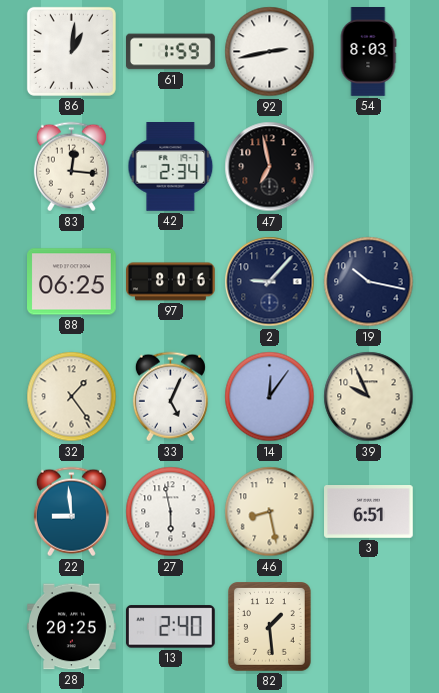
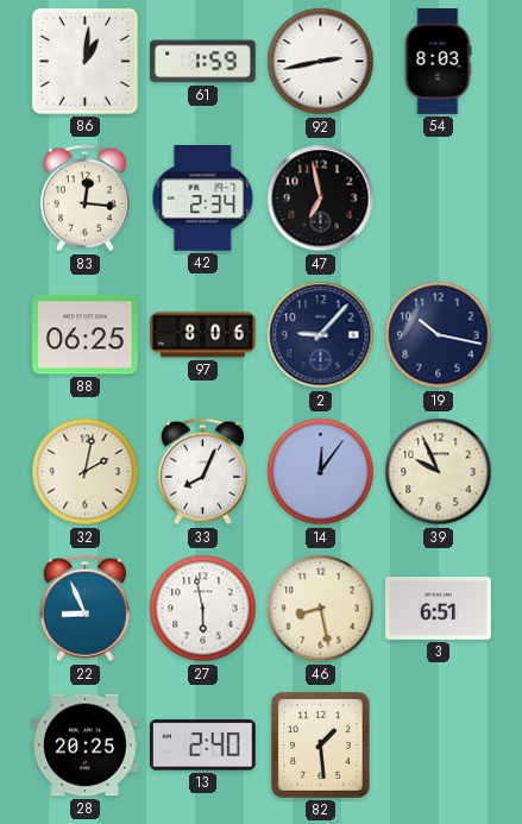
32: 1:24 -> 2:02
33: 5:04 -> 8:04
22: 8:59 -> 8:56
